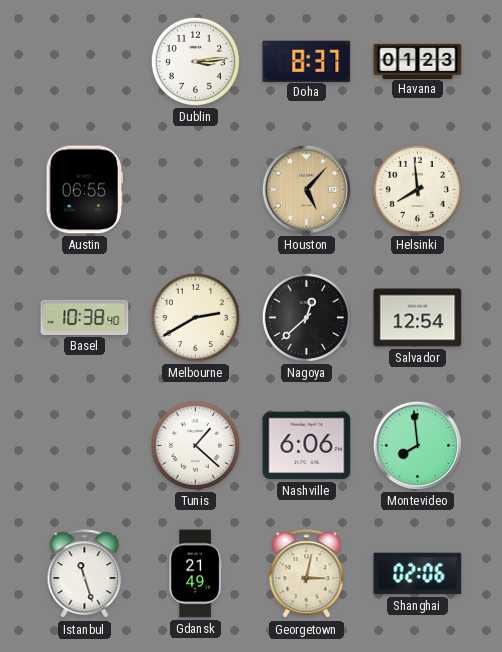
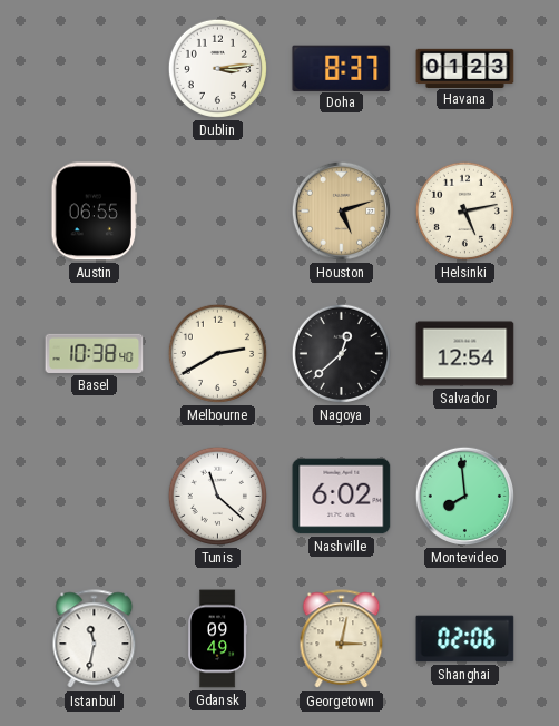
Houston: 5:07 -> 5:12
Helsinki: 7:59 -> 5:13
Tunis: 1:22 -> 11:22
Nashville: 6:06 -> 6:02
Istanbul: 11:27 -> 11:32
Gdansk: 21:49 -> 09:49
